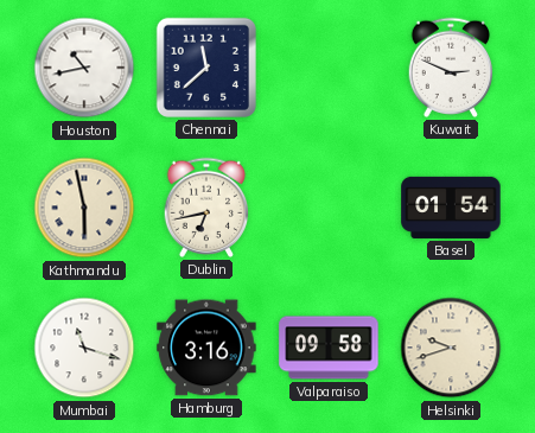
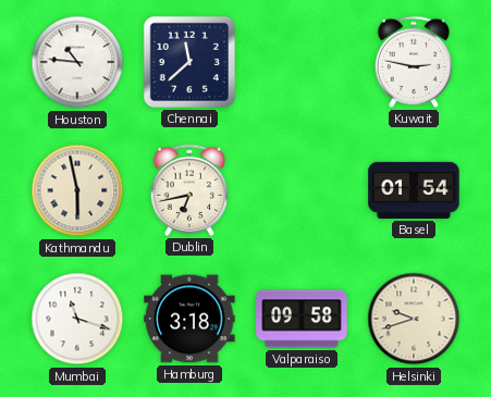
Houston: 10:43 -> 10:46
Kuwait: 2:49 -> 2:47
Hamburg: 3:16 -> 3:18
